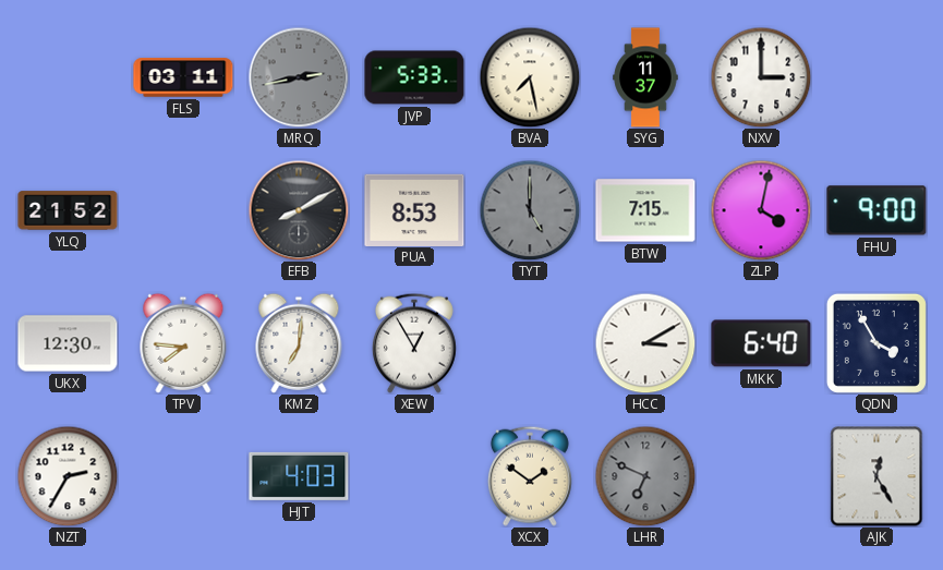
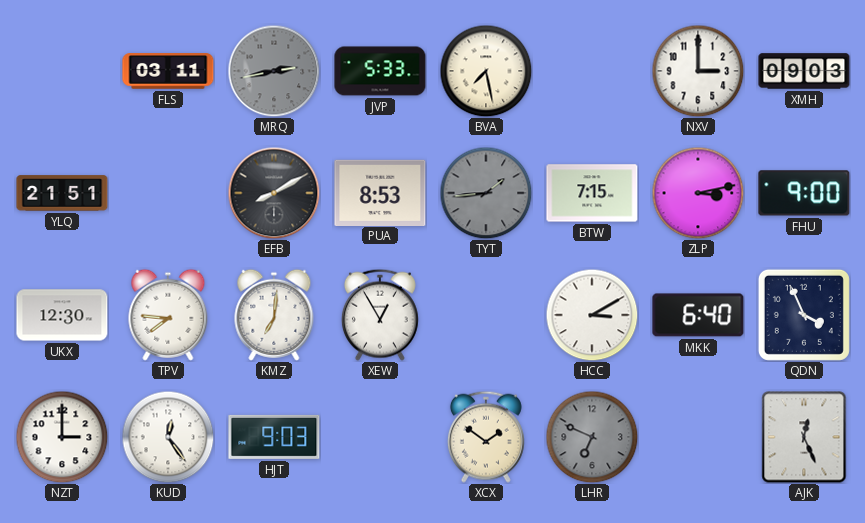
SYG: 11:37 -> none
XMH: none -> 09:03
YLQ: 21:52 -> 21:51
TYT: 5:00 -> 1:44
ZLP: 4:02 -> 3:13
QDN: 3:55 -> 3:56
NZT: 2:35 -> 3:00
KUD: none -> 12:24
HJT: 4:03 -> 9:03
AJK: 12:25 -> 12:26
